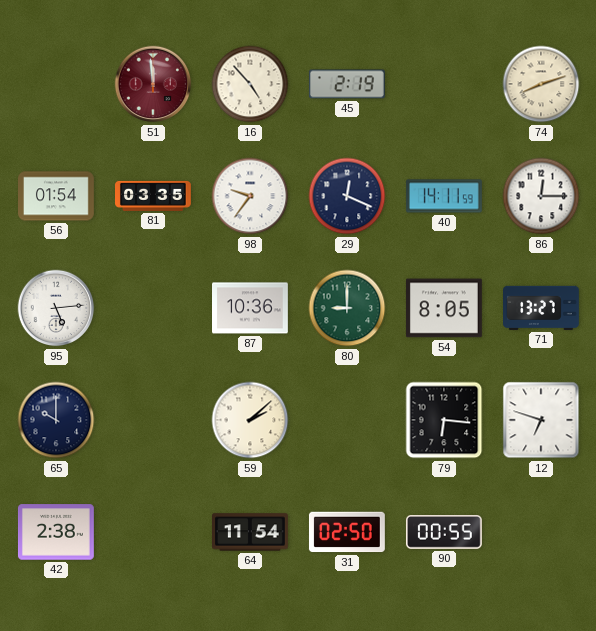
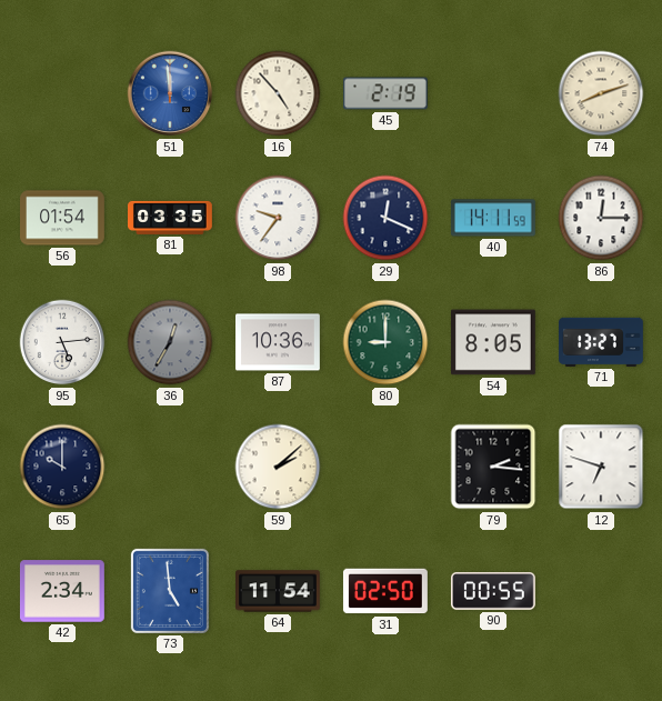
51 dial: burgundy -> blue
36: none -> 12:35
79: 6:16 -> 2:16
42: 2:38 -> 2:34
73: none -> 4:59
